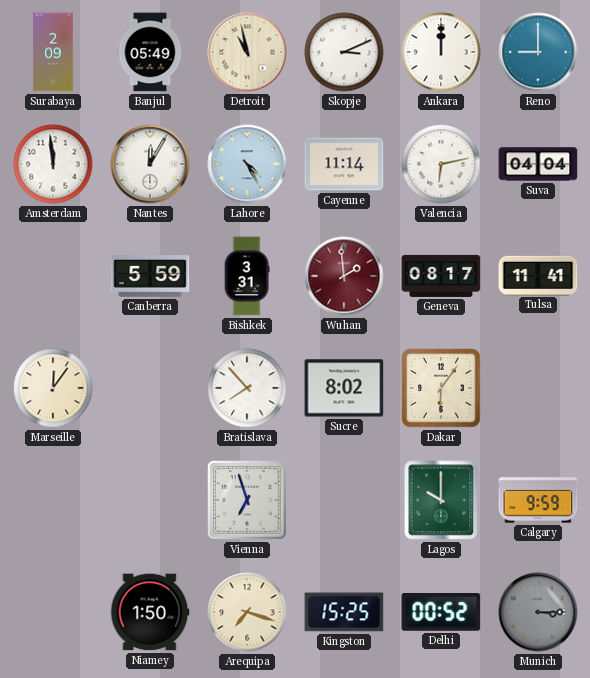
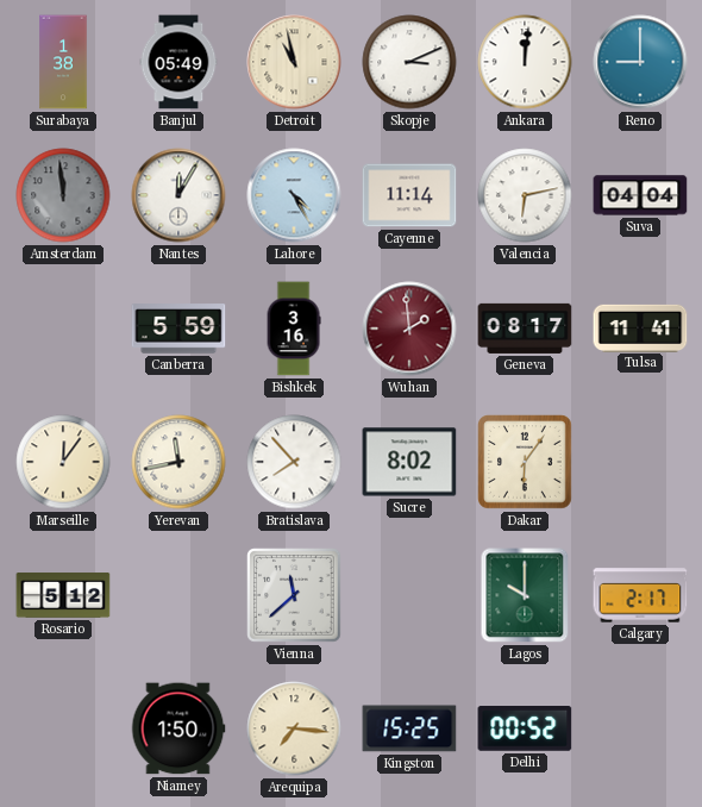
Surabaya: 2:09 -> 1:38
Ankara: 12:00 -> 12:01
Amsterdam dial: white -> grey
Bishkek: 3:31 -> 3:16
Yerevan: none -> 11:43
Rosario: none -> 5:12
Vienna: 6:57 -> 11:38
Calgary: 9:59 -> 2:17
Arequipa: 7:18 -> 7:16
Munich: 3:15 -> none
